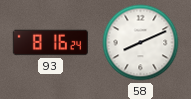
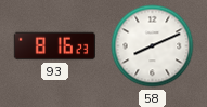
93: 8:16:24 -> 8:16:23
